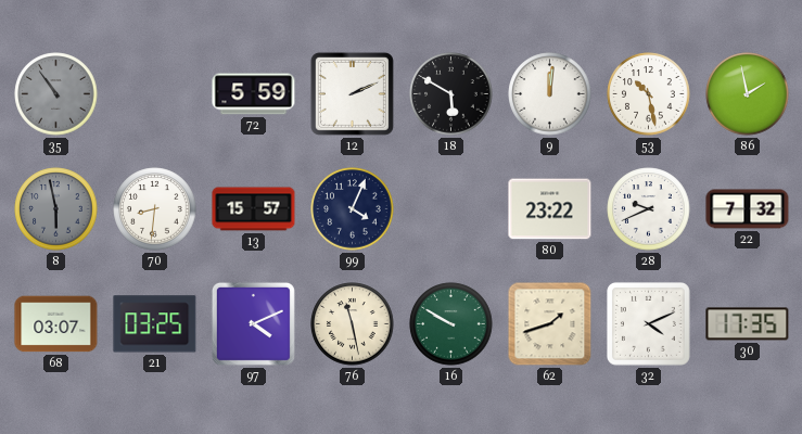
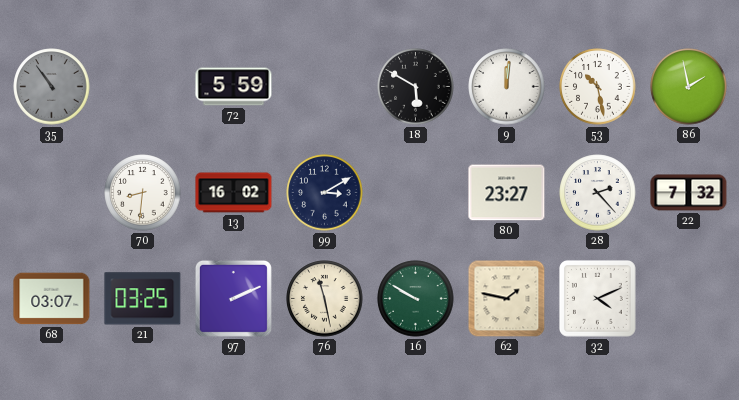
12: 2:11 -> none
8: 5:58 -> none
13: 15:57 -> 16:02
99: 4:04 -> 3:10
80: 23:22 -> 23:27
28: 9:41 -> 2:23
97: 4:11 -> 2:11
62: 1:42 -> 1:47
30: 17:35 -> none
